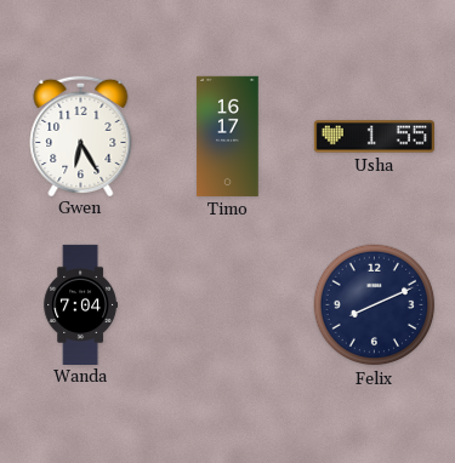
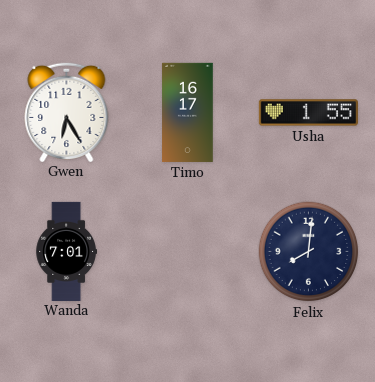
Wanda: 7:04 -> 7:01
Felix: 8:11 -> 8:01
